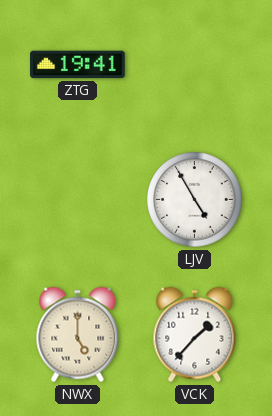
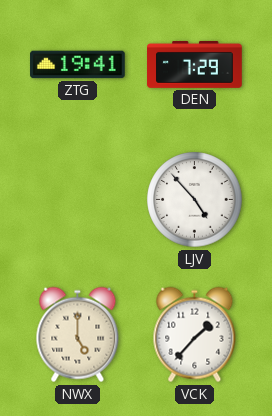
DEN: none -> 7:29
LJV: 4:55 -> 4:53
